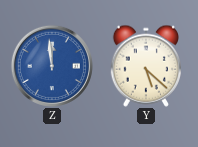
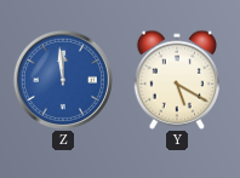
Y: 5:22 -> 5:20
